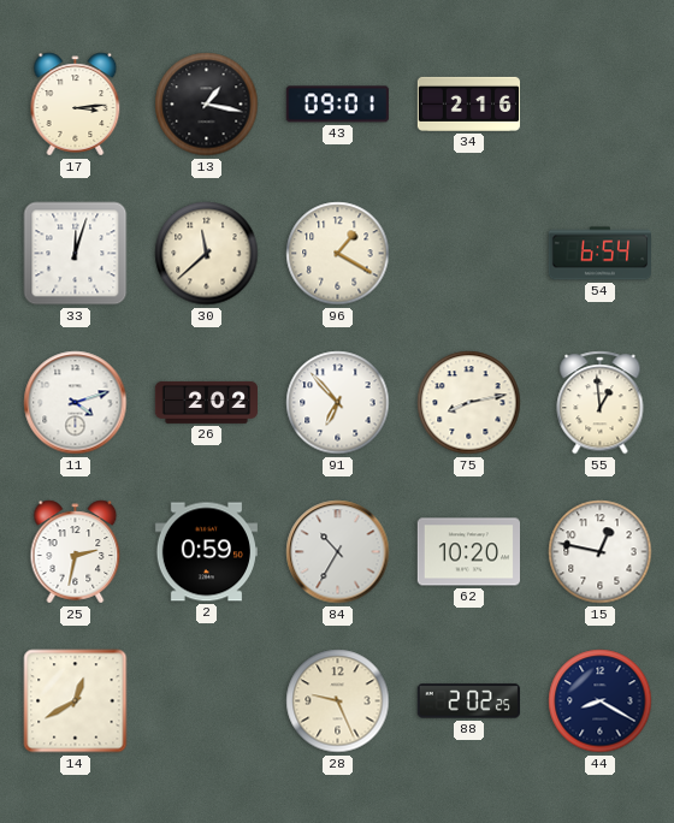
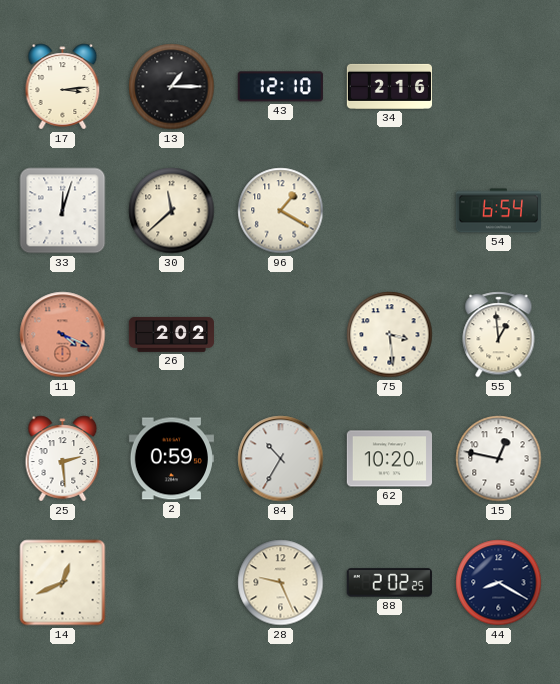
13: 1:17 -> 1:15
43: 09:01 -> 12:10
11: 4:12 -> 4:19
11 dial: white -> salmon
91: 6:53 -> none
75: 8:13 -> 3:29
25: 2:32 -> 2:29
14: 12:40 -> 12:41
